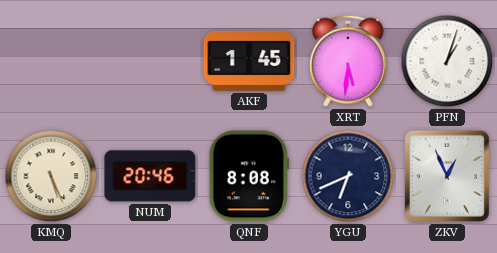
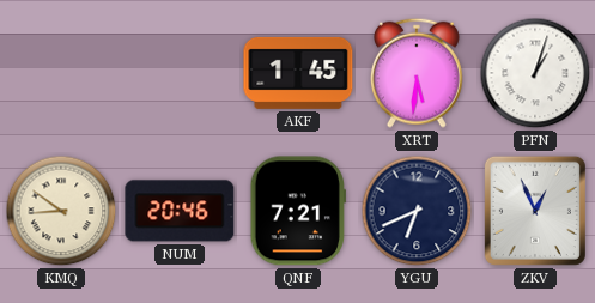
KMQ: 5:26 -> 8:51
QNF: 8:08 -> 7:21
